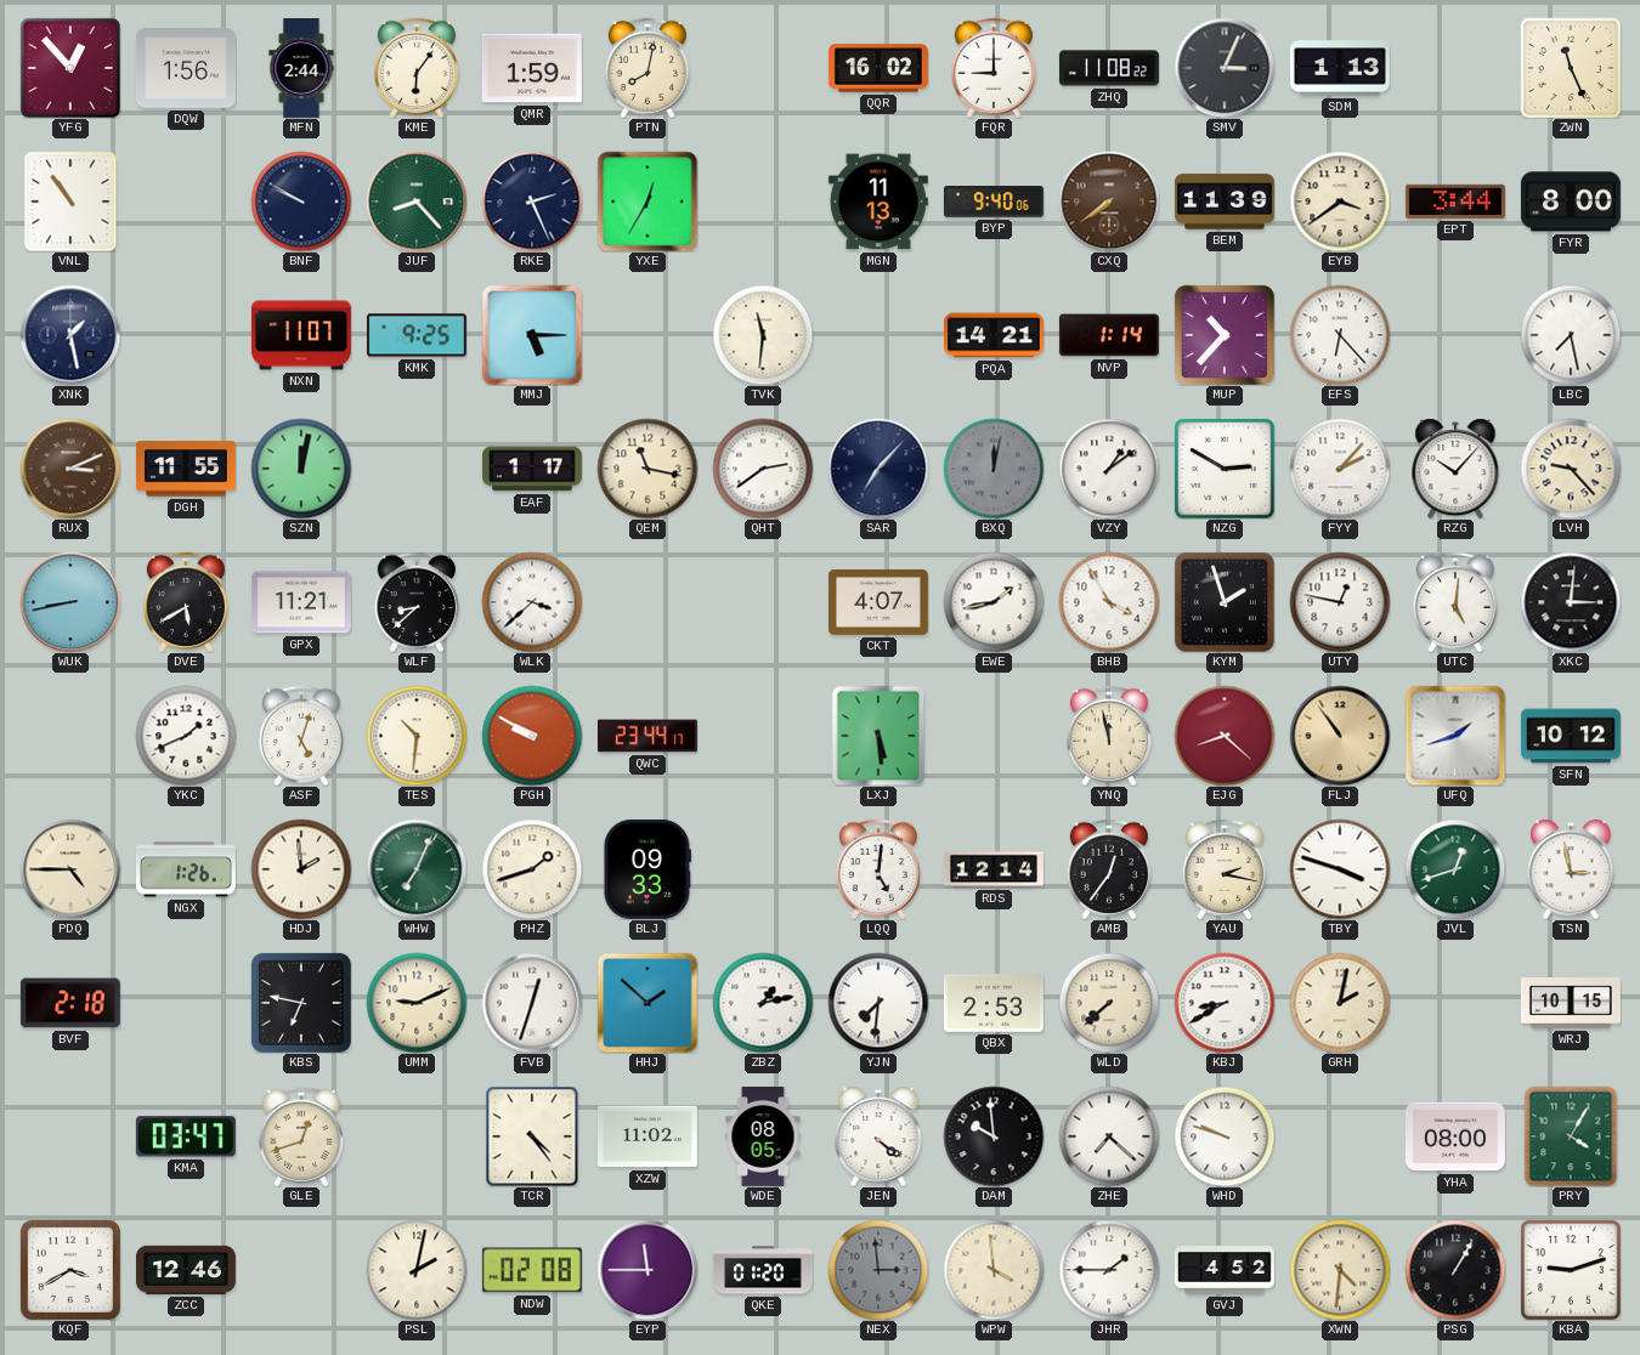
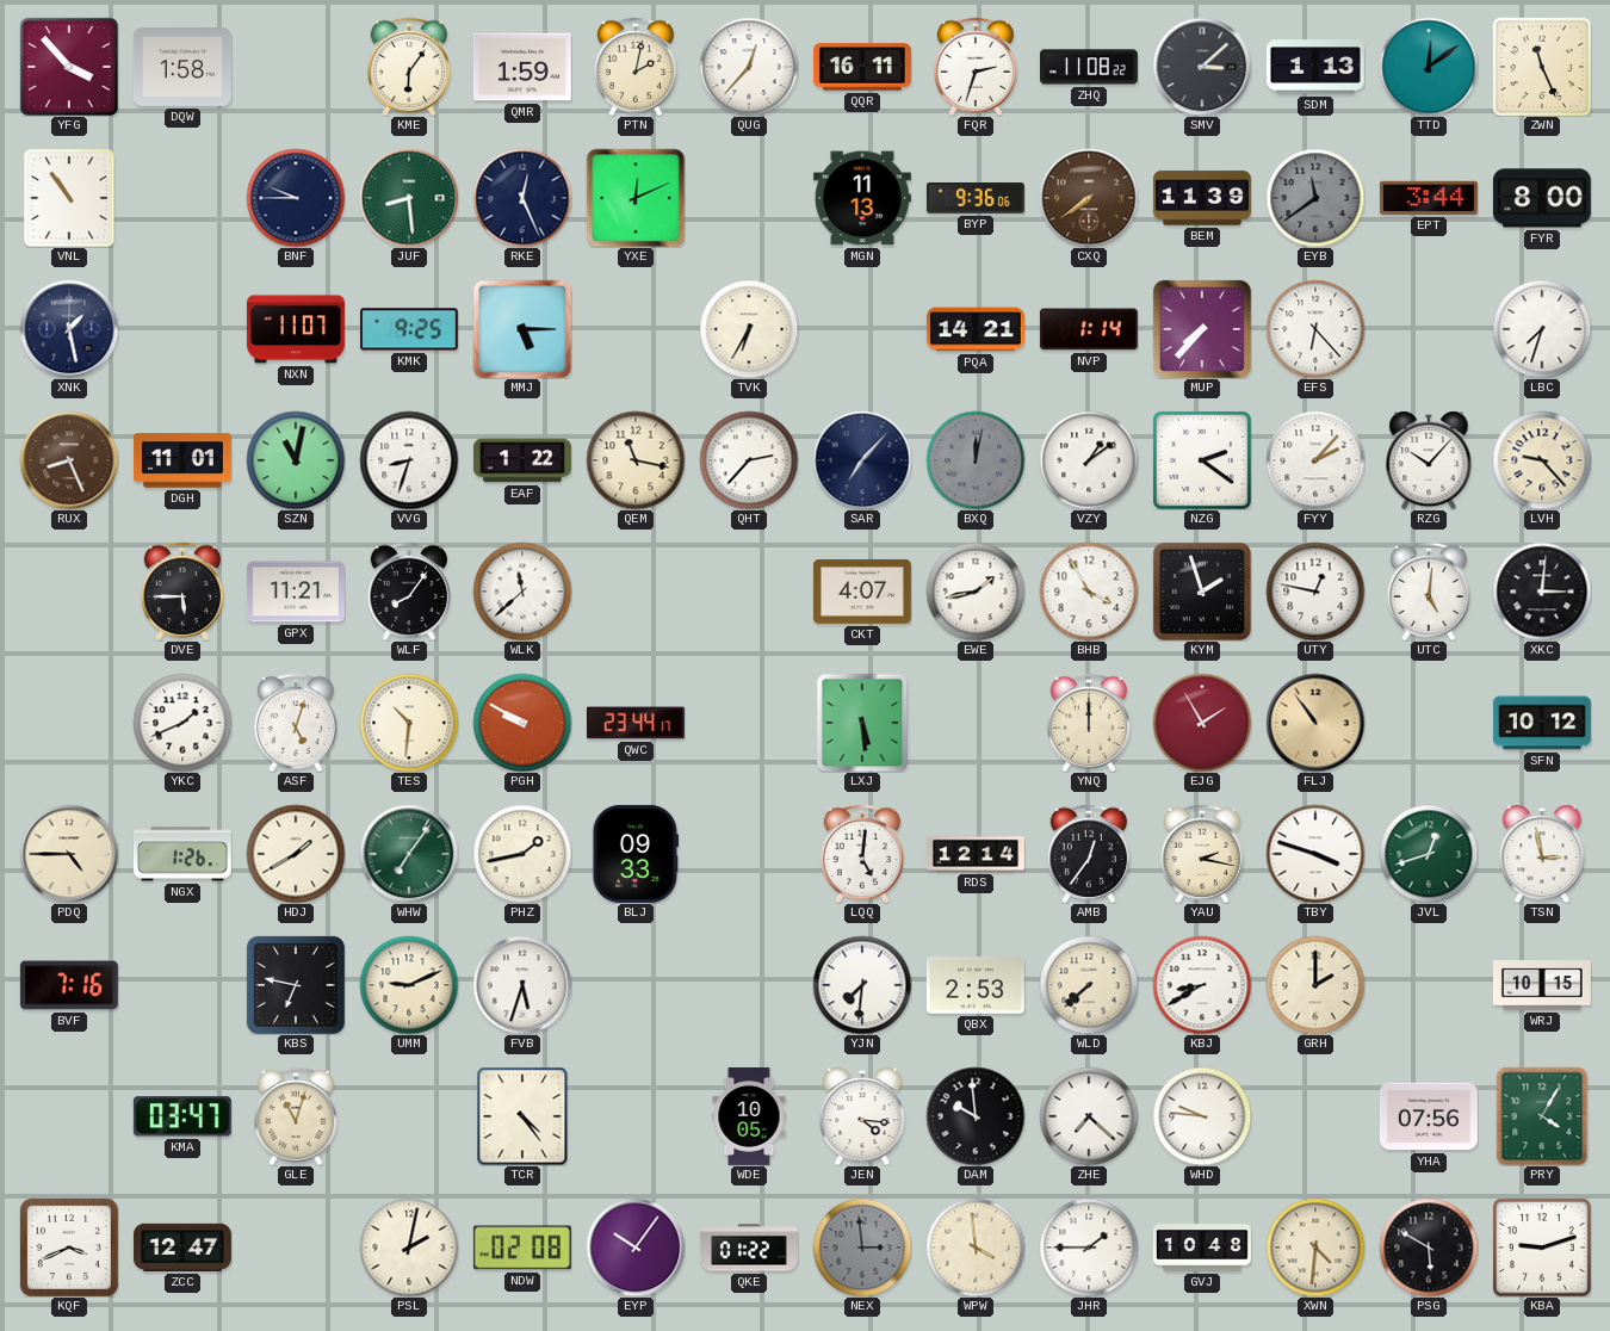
YFG: 12:53 -> 3:53
DQW: 1:56 -> 1:58
MFN: 2:44 -> none
PTN: 8:02 -> 2:02
QUG: none -> 12:37
QQR: 16:02 -> 16:11
FQR: 9:00 -> 2:33
SMV: 3:04 -> 3:08
TTD: none -> 12:09
BNF: 9:50 -> 9:45
JUF: 8:23 -> 8:29
RKE: 2:26 -> 12:26
YXE: 12:35 -> 12:11
BYP: 9:40 -> 9:36
EYB: 3:39 -> 11:39
EYB dial: cream -> grey
TVK: 11:31 -> 6:35
MUP: 10:37 -> 7:37
LBC: 7:28 -> 7:33
RUX: 3:11 -> 8:26
DGH: 11:55 -> 11:01
SZN: 12:02 -> 11:02
VVG: none -> 8:33
EAF: 1:17 -> 1:22
QHT: 2:39 -> 2:37
NZG: 2:50 -> 2:21
WUK: 8:43 -> none
DVE: 5:40 -> 5:45
WLF: 8:38 -> 8:06
WLK: 3:38 -> 11:38
YNQ: 11:58 -> 12:00
EJG: 8:22 -> 1:55
UFQ: 1:42 -> none
HDJ: 1:59 -> 1:40
WHW: 7:04 -> 7:06
PHZ: 1:42 -> 1:43
BVF: 2:18 -> 7:16
FVB: 12:33 -> 5:33
HHJ: 1:52 -> none
ZBZ: 1:13 -> none
GRH: 2:02 -> 2:00
GLE: 12:42 -> 11:03
XZW: 11:02 -> none
WDE: 08:05 -> 10:05
JEN: 4:21 -> 4:16
WHD: 9:48 -> 9:46
YHA: 08:00 -> 07:56
KQF: 3:40 -> 3:41
ZCC: 12:46 -> 12:47
EYP: 11:45 -> 10:06
QKE: 01:20 -> 01:22
GVJ: 4:52 -> 10:48
PSG: 1:05 -> 5:50
